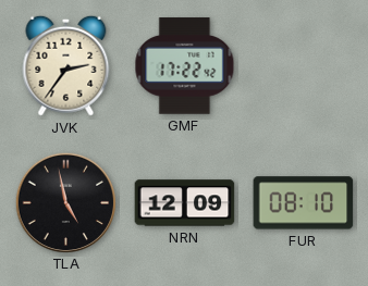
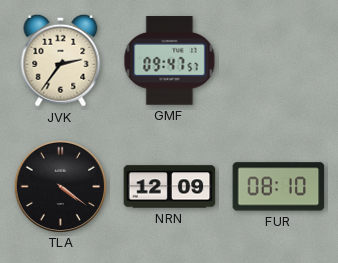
GMF: 17:22 -> 09:47
TLA: 4:58 -> 4:21
